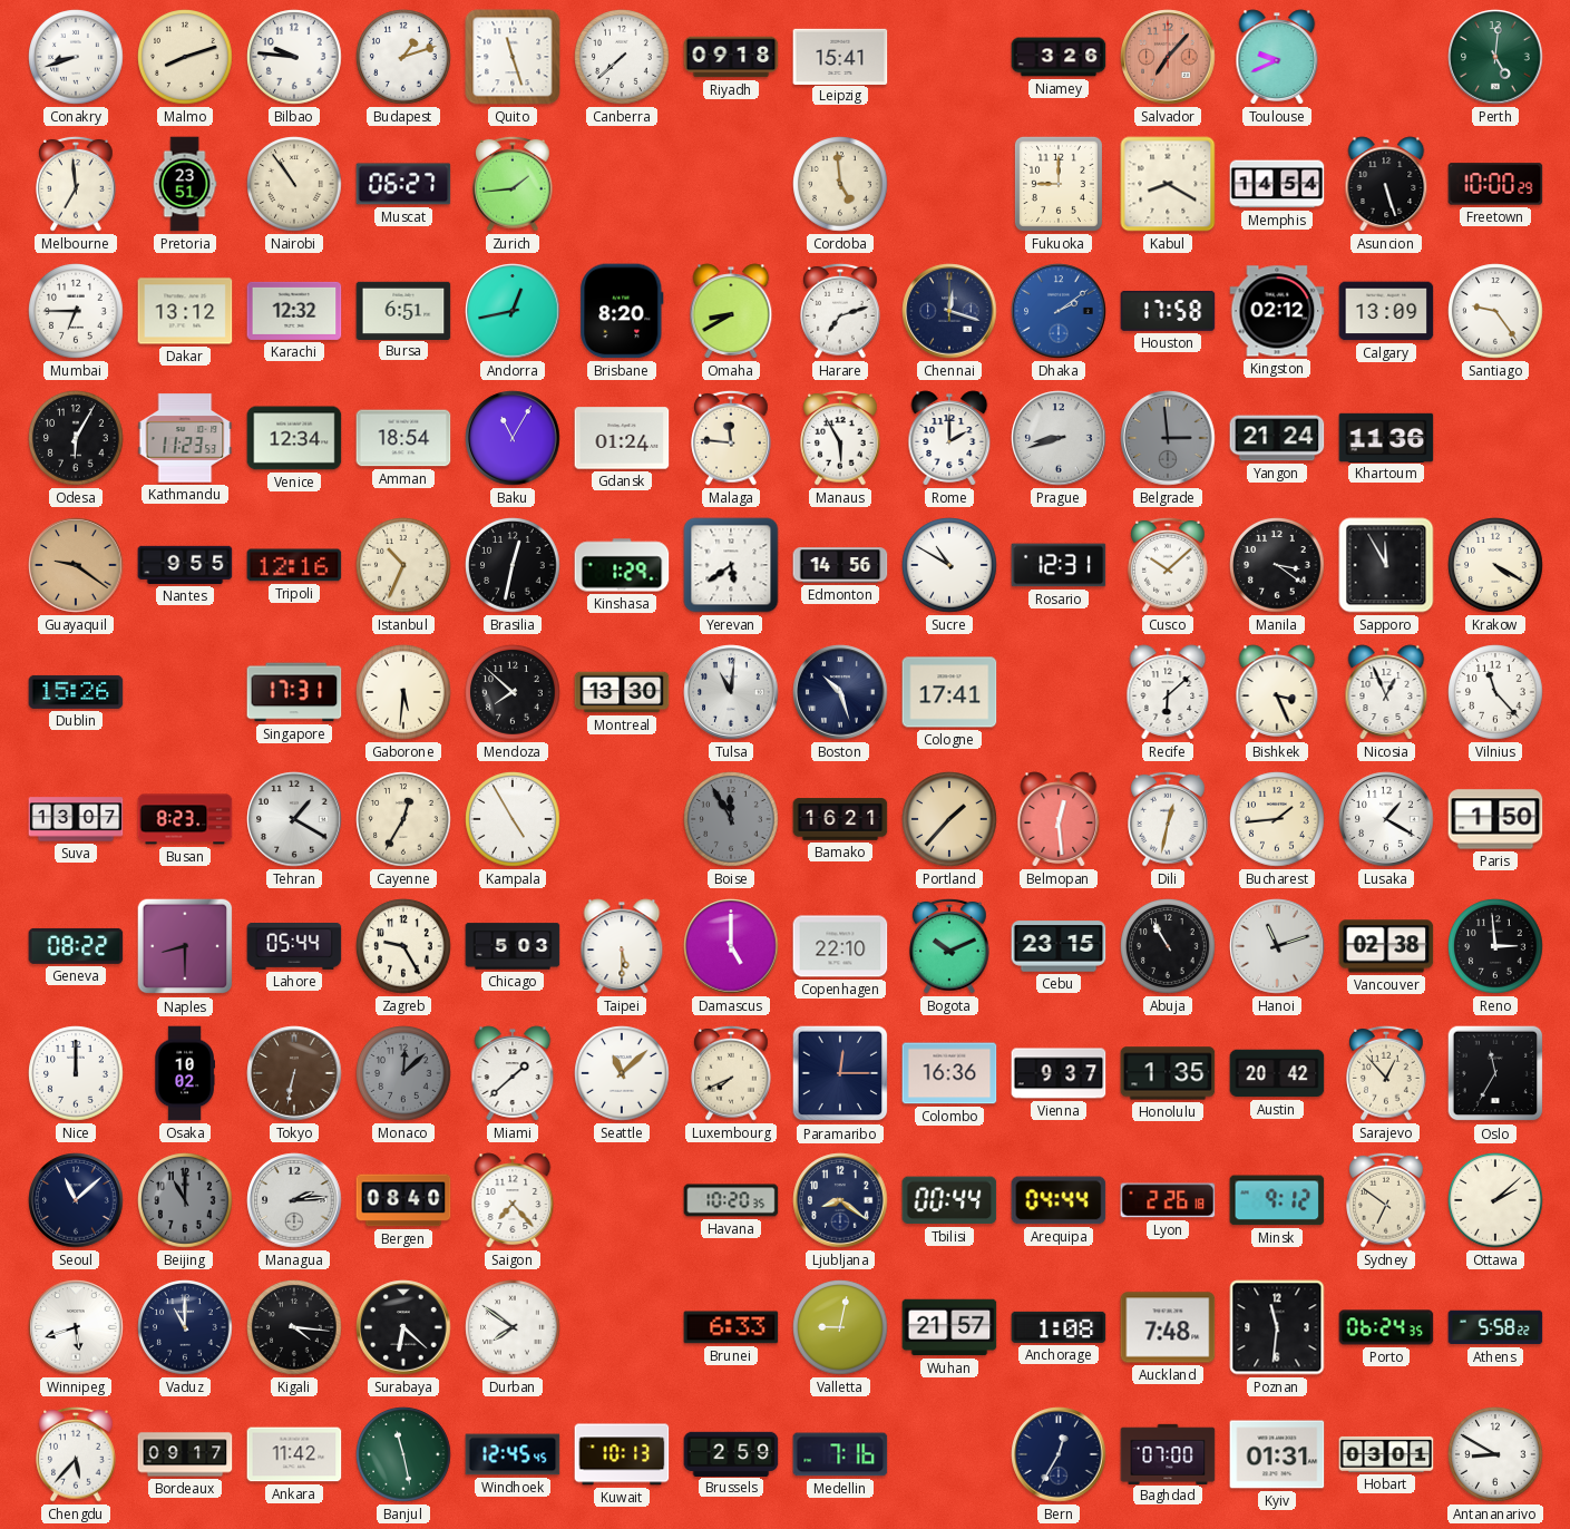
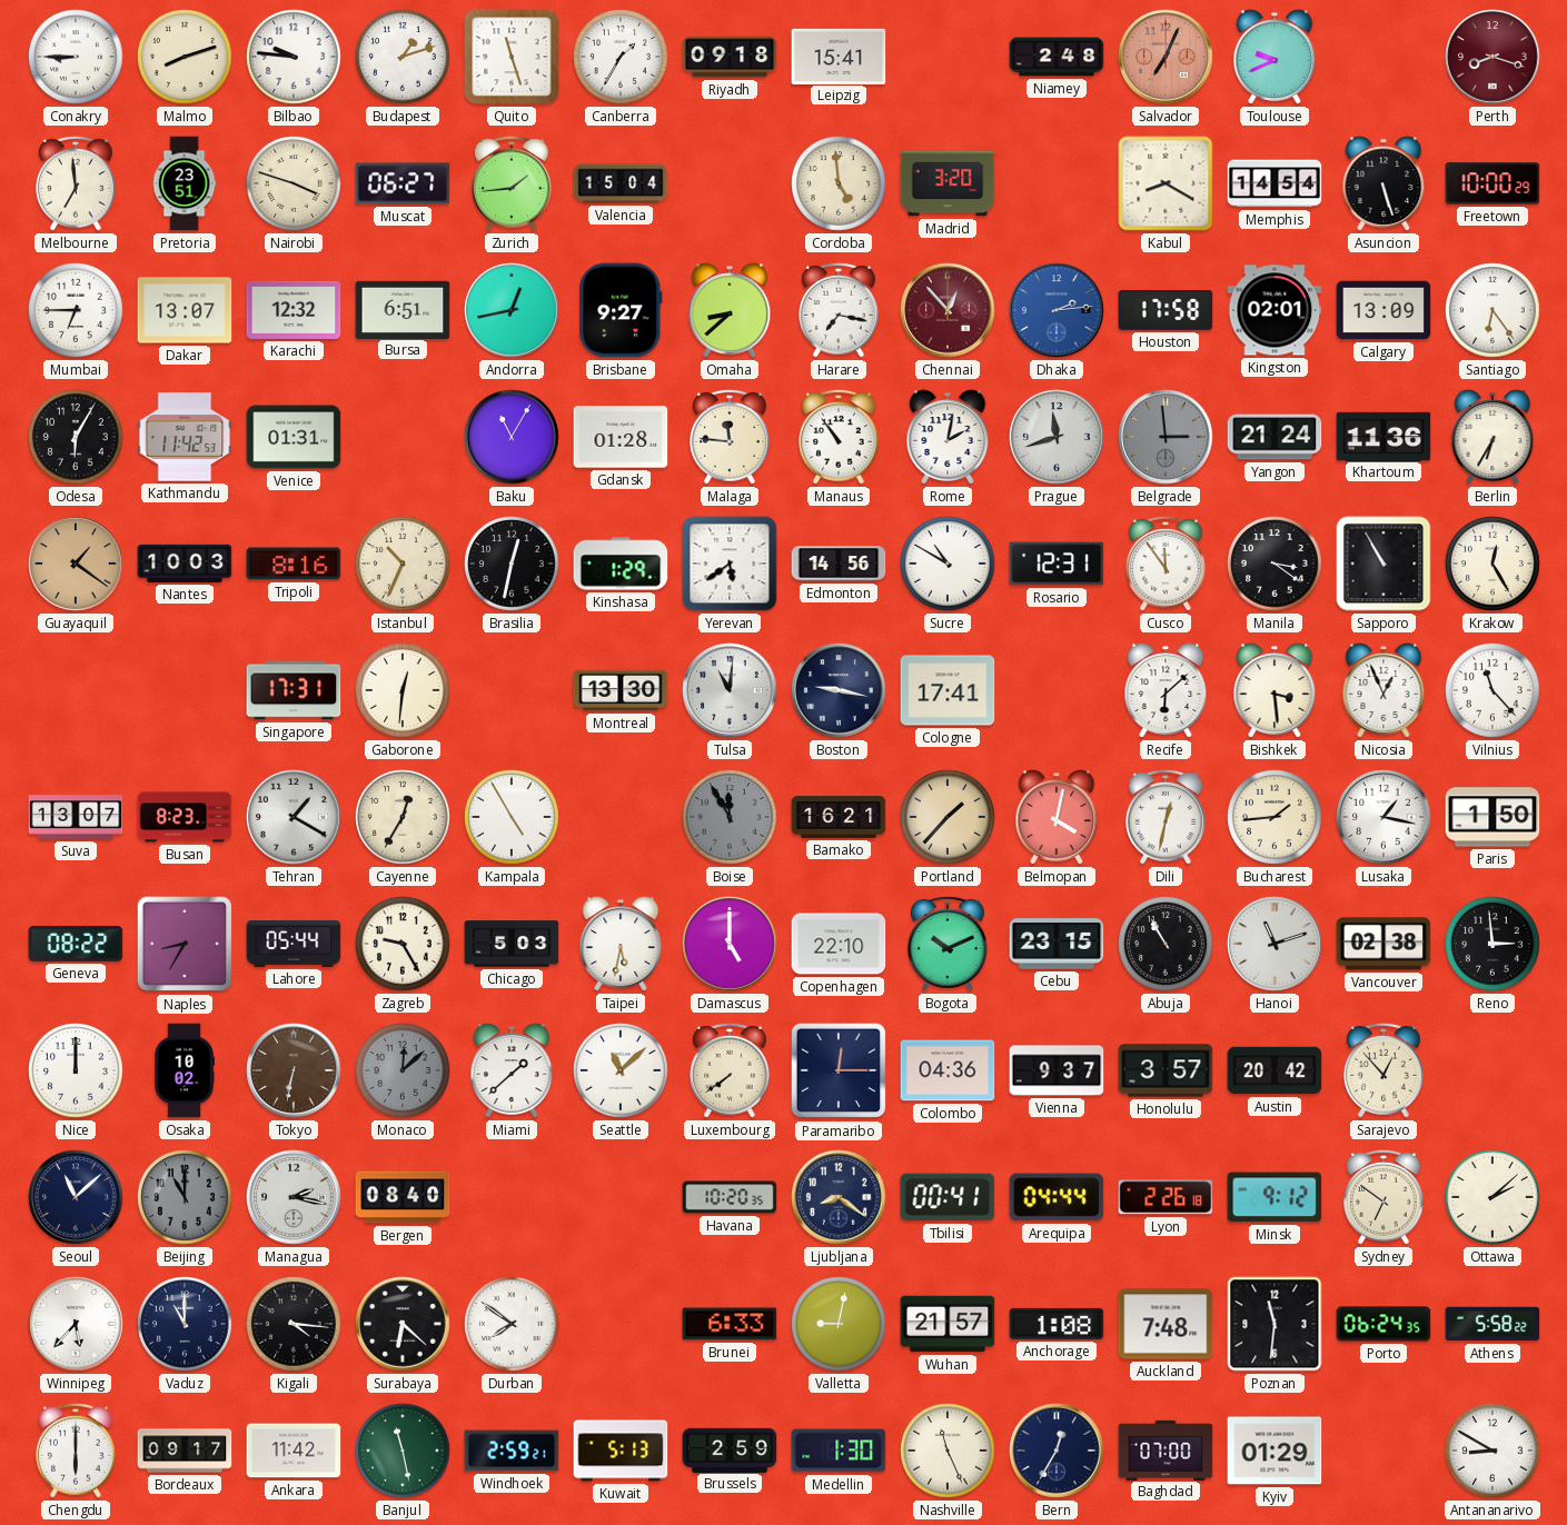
Conakry: 8:42 -> 8:45
Canberra: 7:38 -> 1:35
Niamey: 3:26 -> 2:48
Salvador: 7:07 -> 7:04
Perth: 5:01 -> 8:18
Perth dial: green -> burgundy
Nairobi: 10:54 -> 3:48
Valencia: none -> 15:04
Madrid: none -> 3:20
Fukuoka: 9:00 -> none
Dakar: 13:12 -> 13:07
Brisbane: 8:20 -> 9:27
Omaha: 8:40 -> 8:38
Harare: 7:12 -> 7:17
Chennai: 12:18 -> 12:53
Chennai dial: navy -> burgundy
Dhaka: 2:09 -> 2:14
Kingston: 02:12 -> 02:01
Santiago: 9:24 -> 6:24
Kathmandu: 11:23 -> 11:42
Venice: 12:34 -> 01:31
Amman: 18:54 -> none
Gdansk: 01:24 -> 01:28
Manaus: 5:55 -> 10:54
Rome: 2:00 -> 2:02
Prague: 8:42 -> 11:42
Berlin: none -> 6:35
Guayaquil: 9:21 -> 1:21
Nantes: 9:55 -> 10:03
Tripoli: 12:16 -> 8:16
Cusco: 10:08 -> 11:54
Sapporo: 11:55 -> 10:55
Krakow: 4:20 -> 12:25
Dublin: 15:26 -> none
Gaborone: 5:31 -> 12:31
Mendoza: 7:52 -> none
Boston: 10:27 -> 9:17
Bishkek: 3:26 -> 3:29
Belmopan: 12:29 -> 4:02
Lusaka: 1:20 -> 1:17
Naples: 8:30 -> 8:35
Taipei: 5:30 -> 5:32
Luxembourg: 7:41 -> 7:39
Colombo: 16:36 -> 04:36
Honolulu: 1:35 -> 3:57
Oslo: 11:35 -> none
Managua: 2:14 -> 2:17
Saigon: 7:23 -> none
Tbilisi: 00:44 -> 00:41
Winnipeg: 5:42 -> 5:37
Chengdu: 5:37 -> 6:00
Windhoek: 12:45 -> 2:59
Kuwait: 10:13 -> 5:13
Medellin: 7:16 -> 1:30
Nashville: none -> 11:26
Kyiv: 01:31 -> 01:29
Hobart: 03:01 -> none
